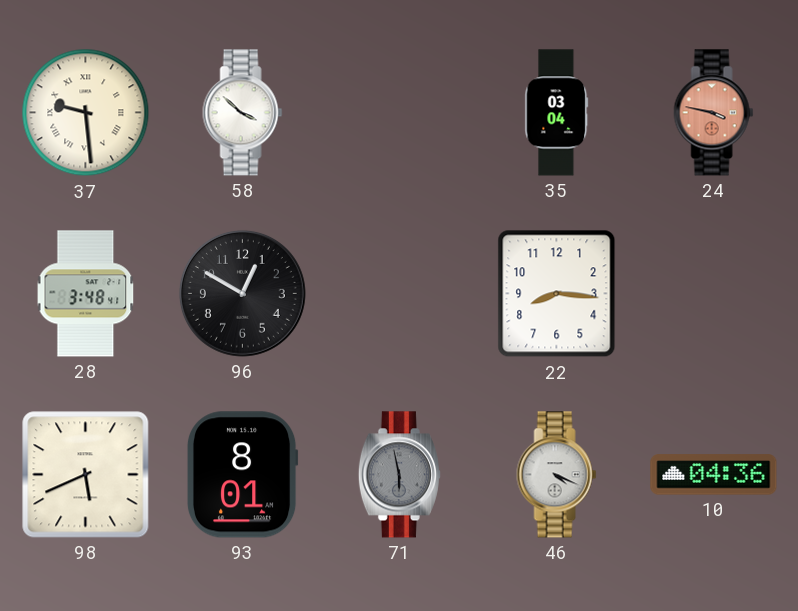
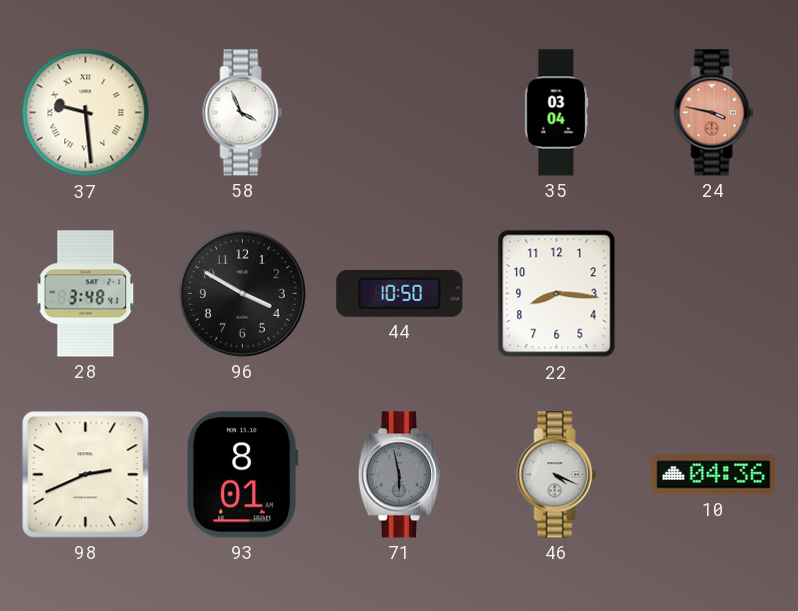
58: 3:52 -> 3:56
96: 12:50 -> 3:50
44: none -> 10:50
98: 5:41 -> 2:41
